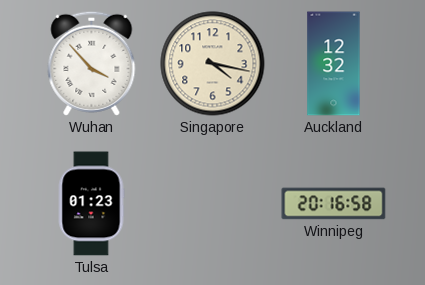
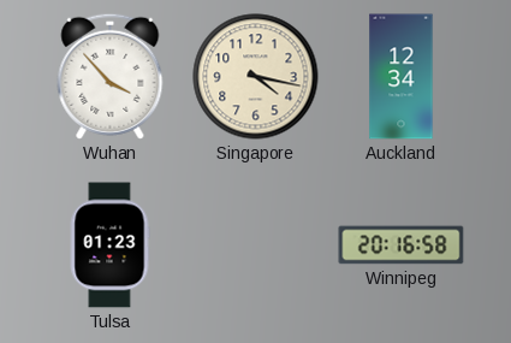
Auckland: 12:32 -> 12:34
